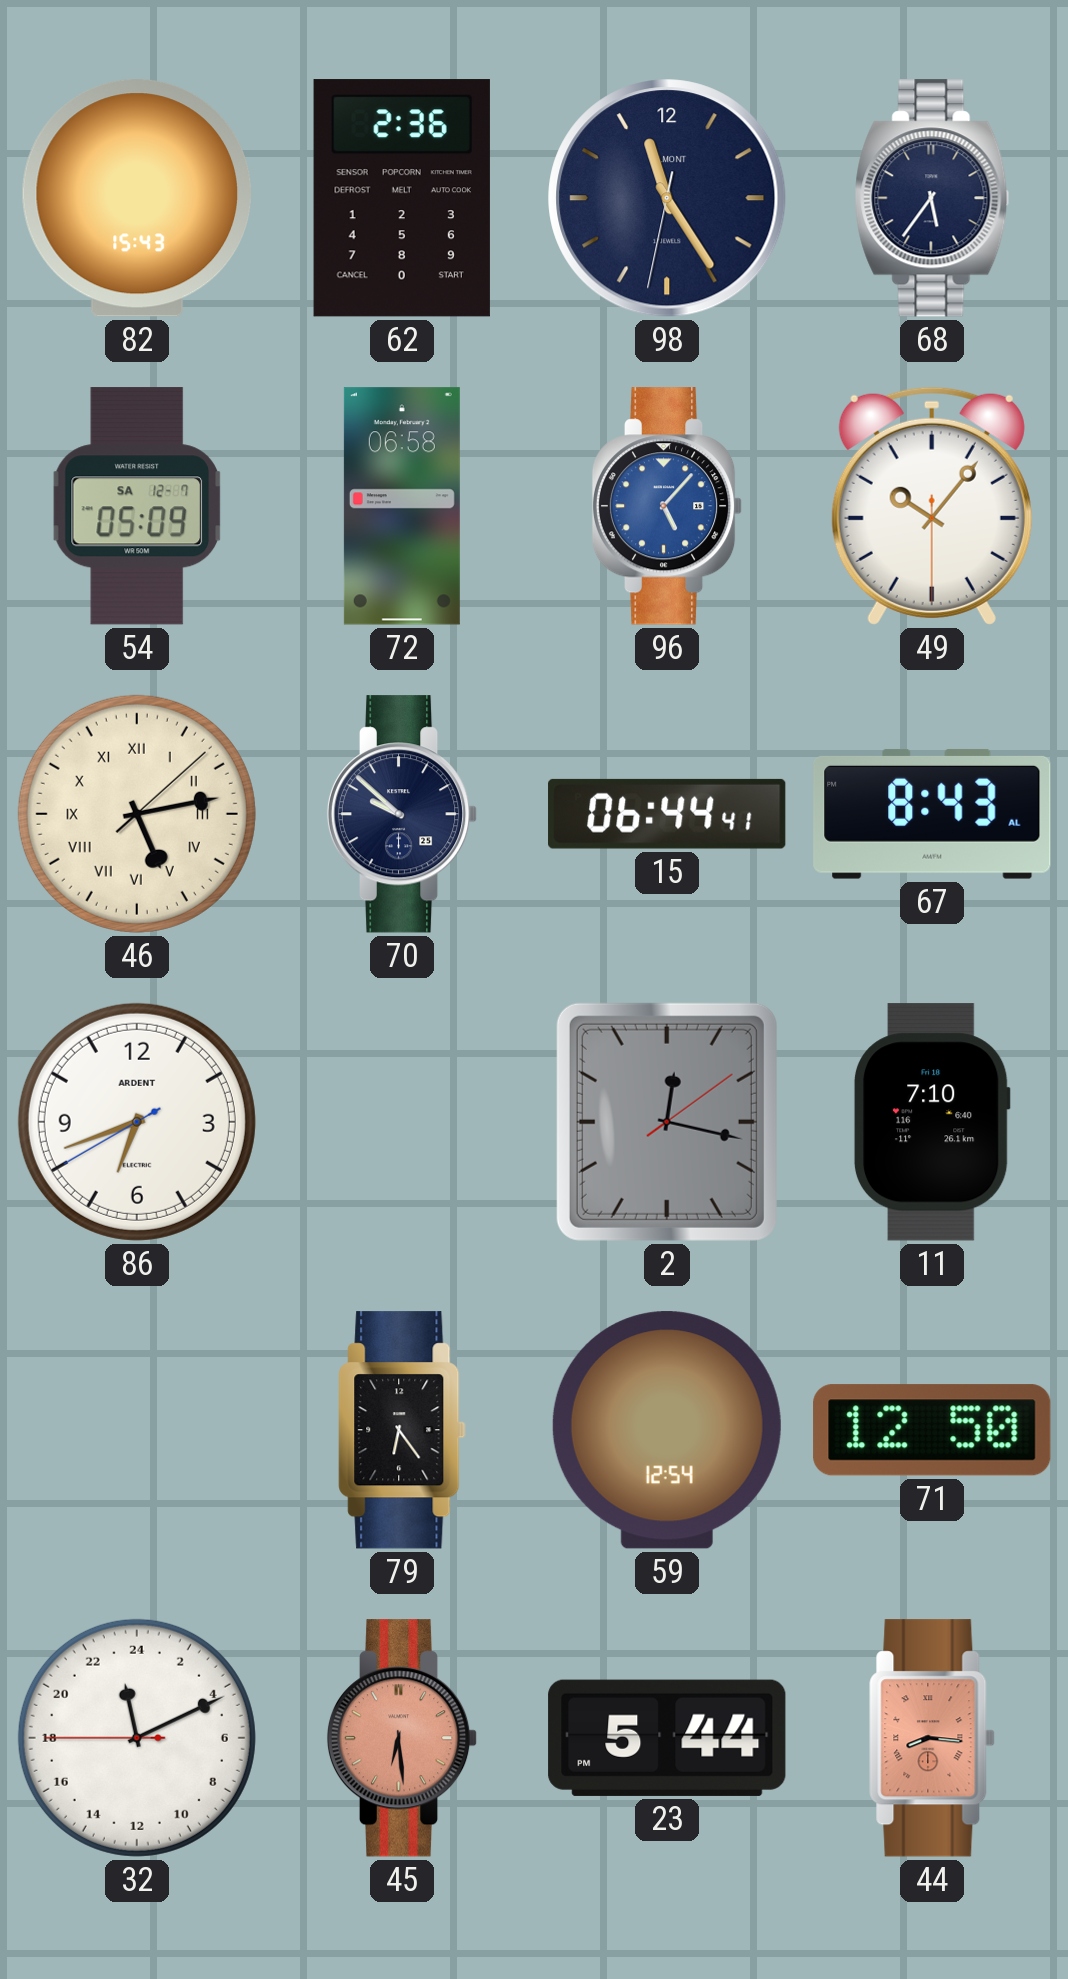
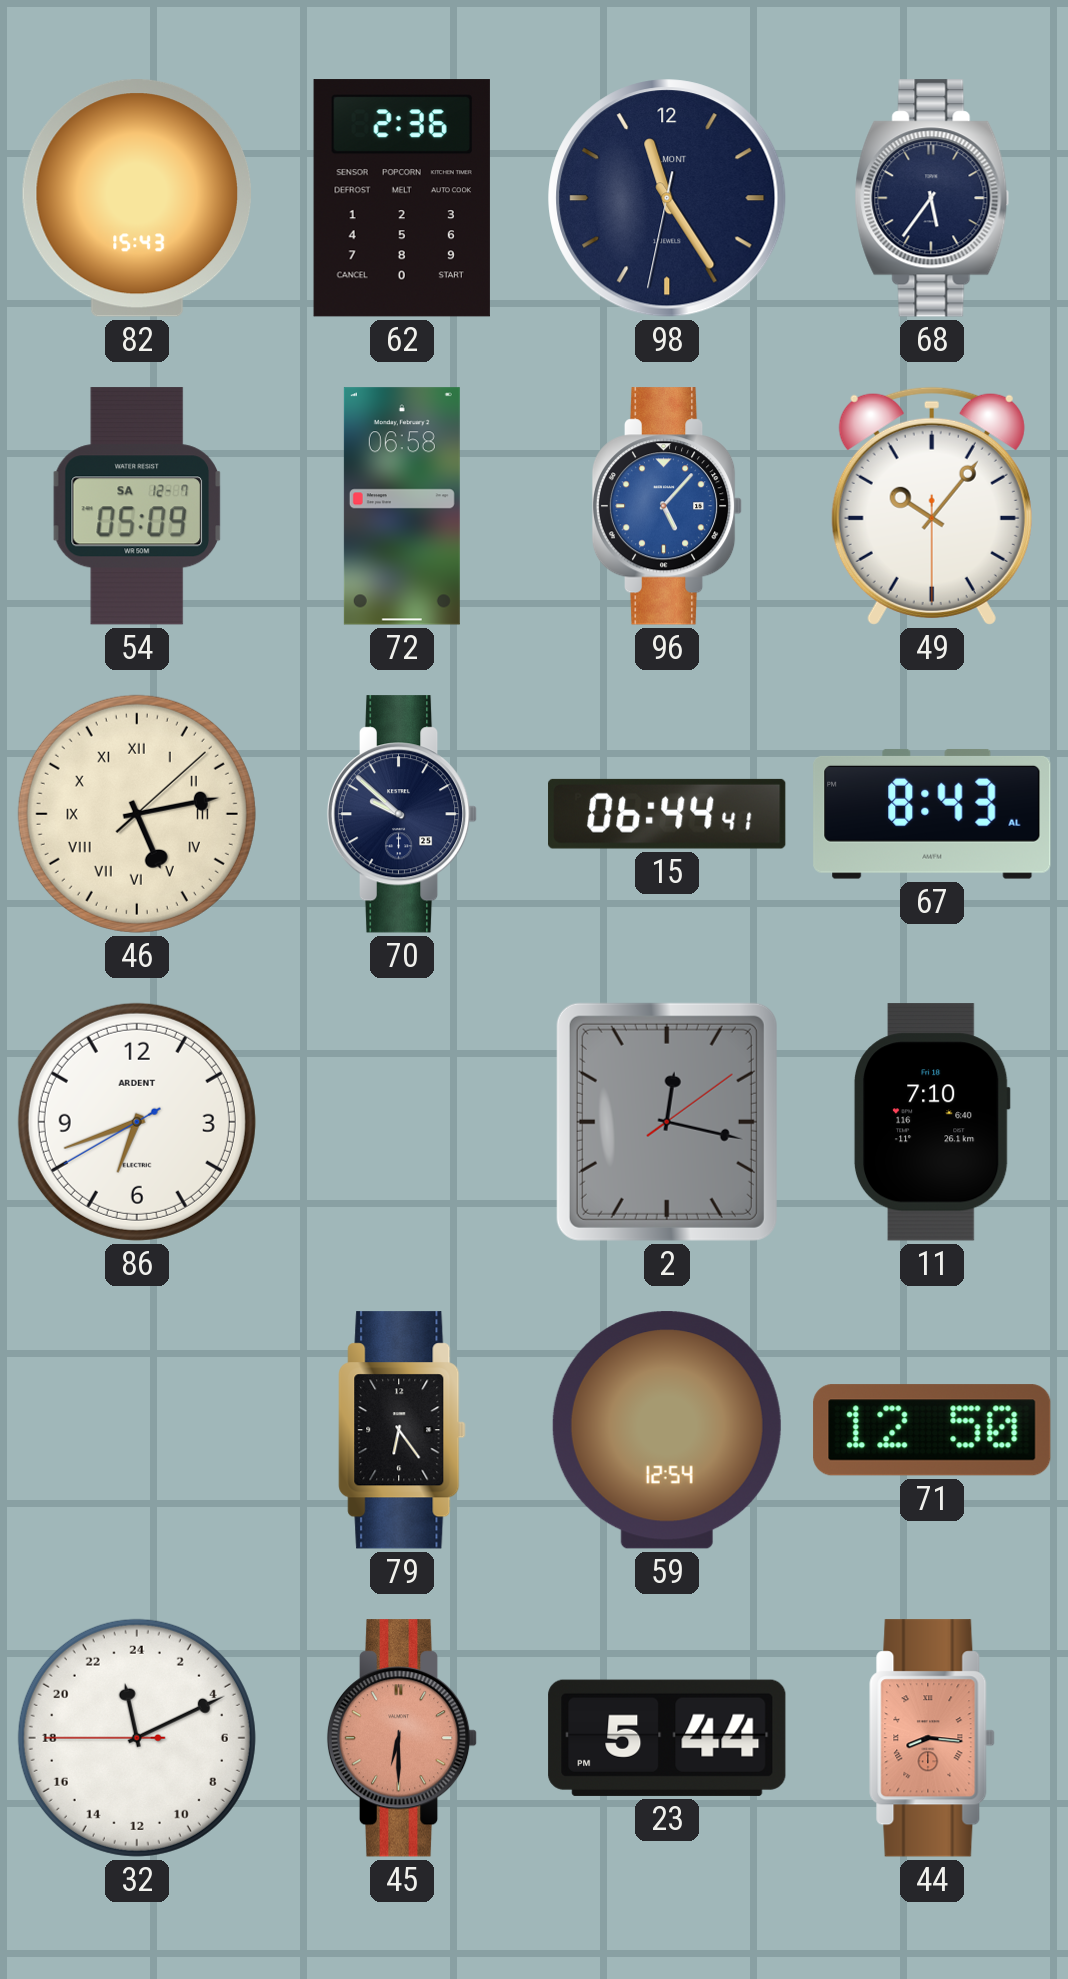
45: 6:29 -> 6:30
